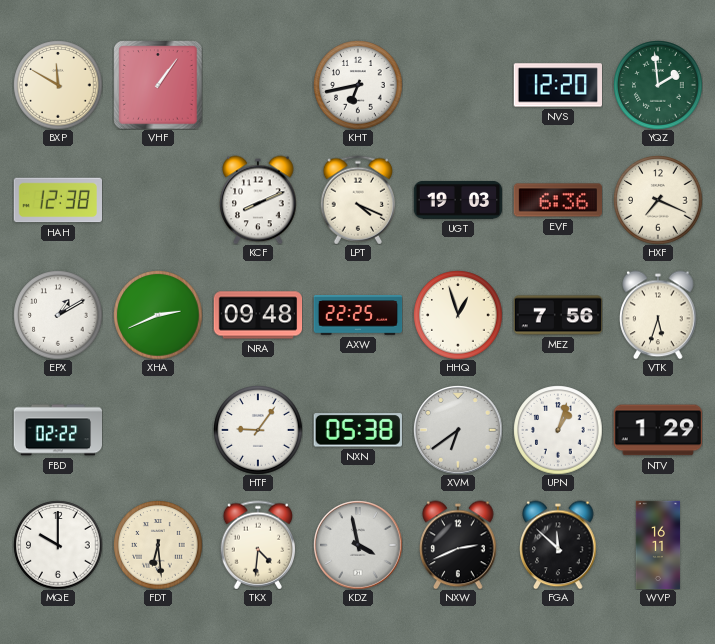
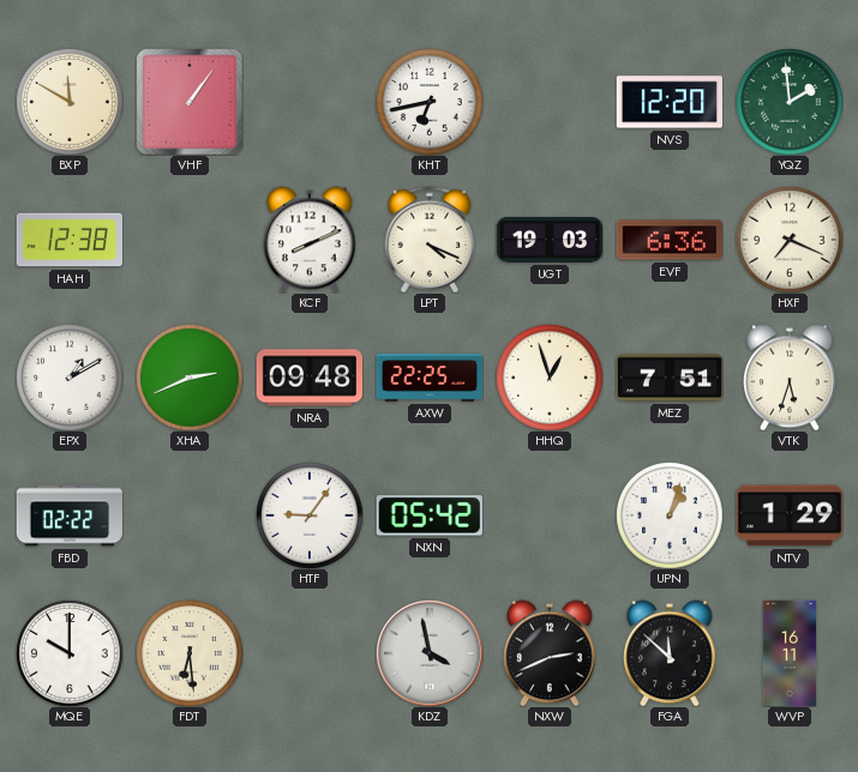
MEZ: 7:56 -> 7:51
NXN: 05:38 -> 05:42
XVM: 6:39 -> none
TKX: 4:31 -> none
